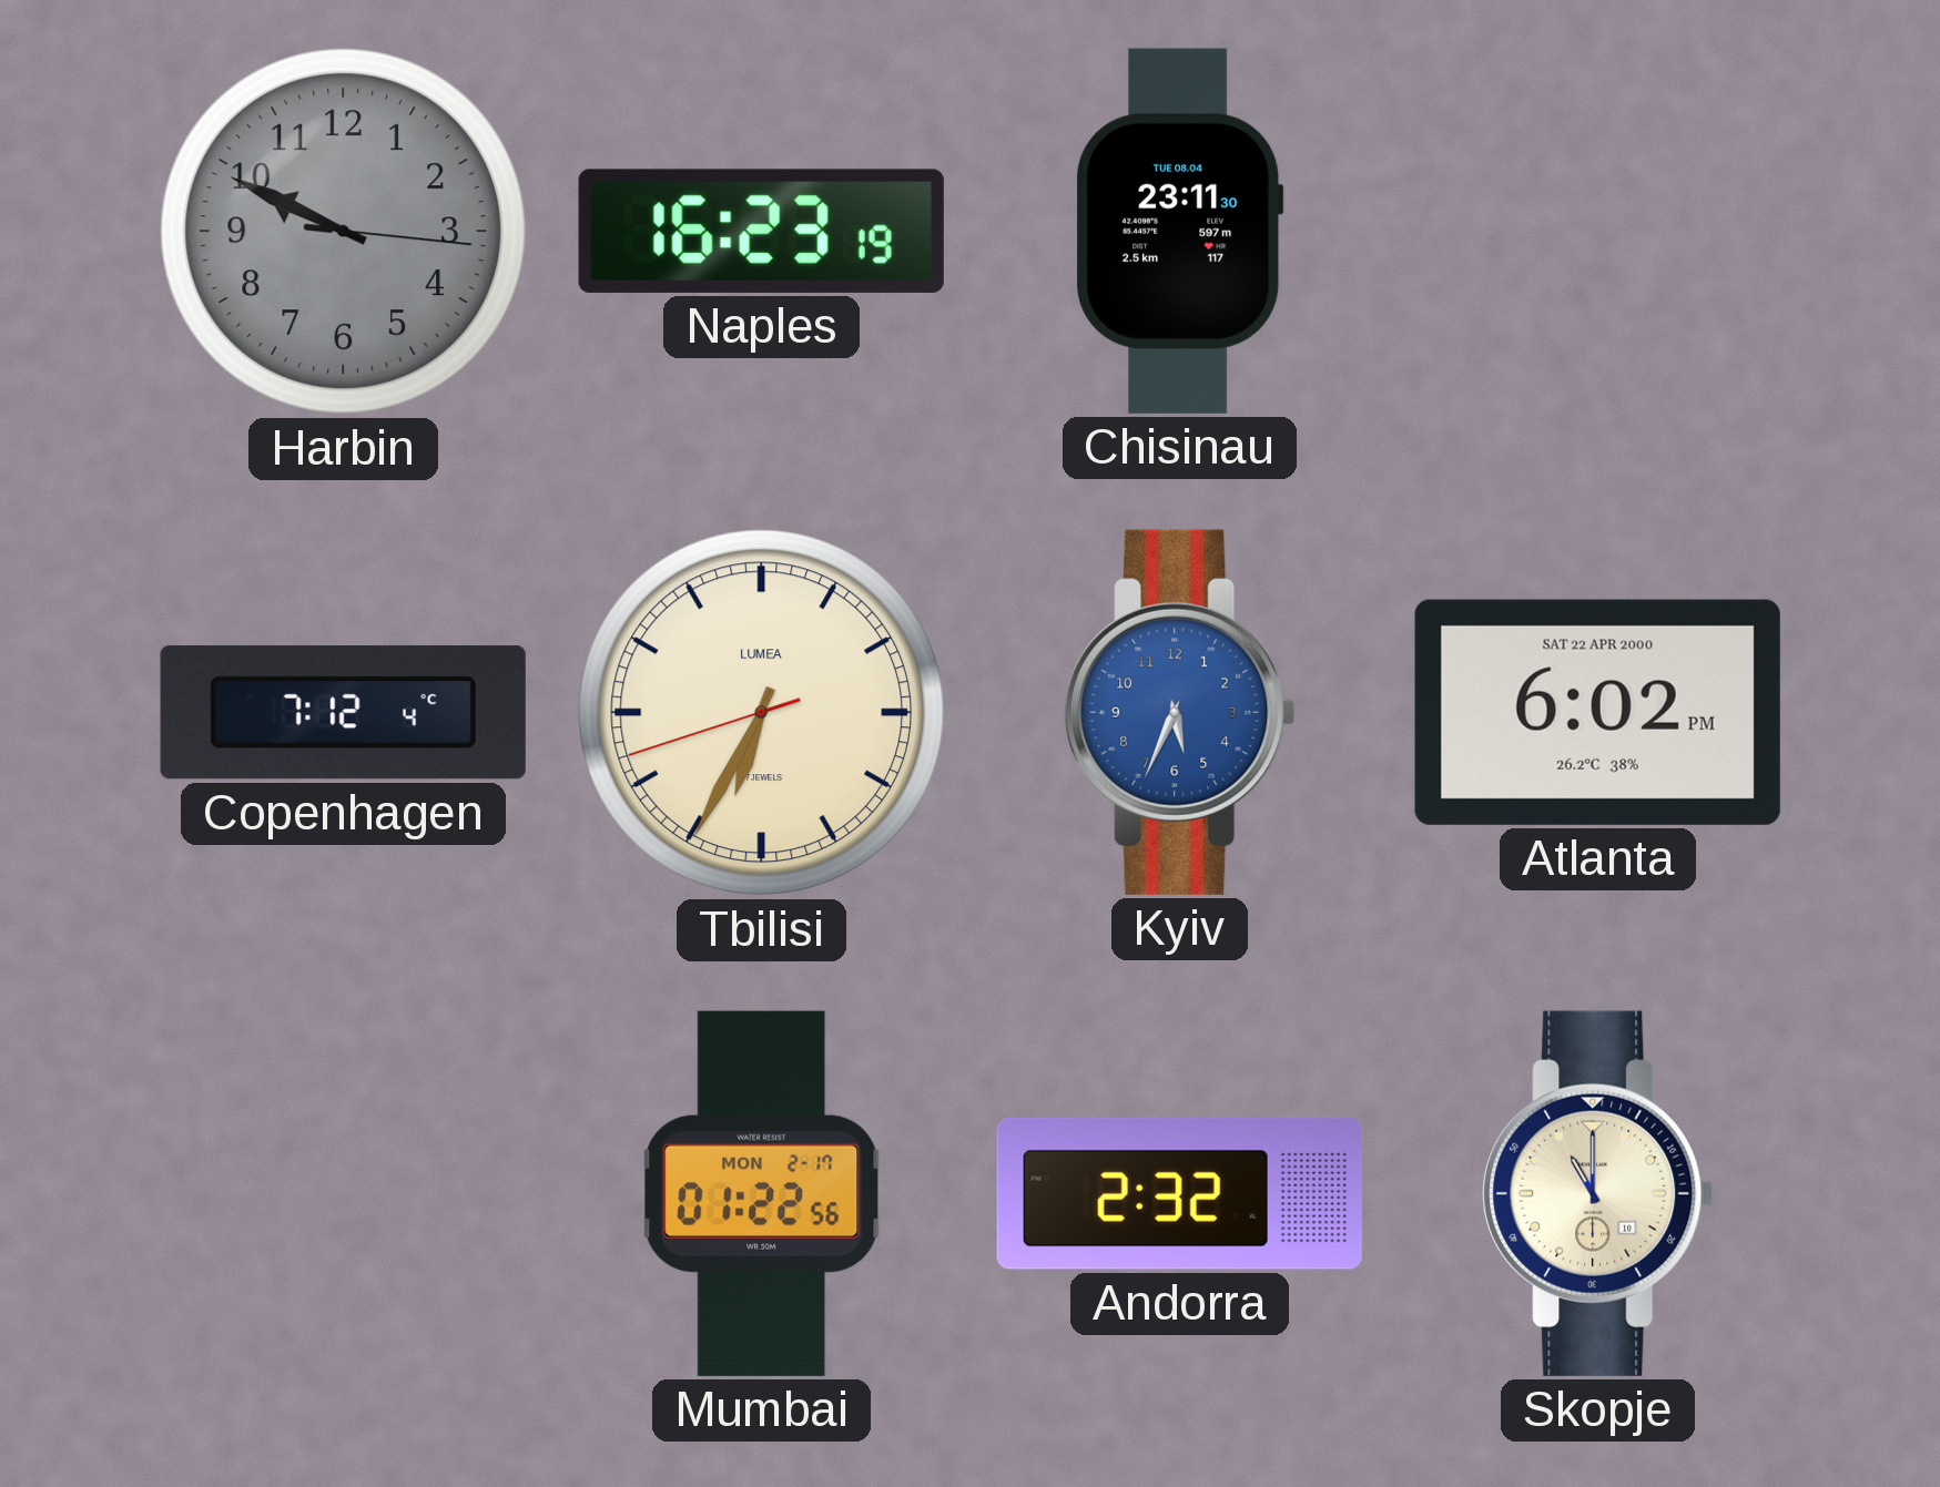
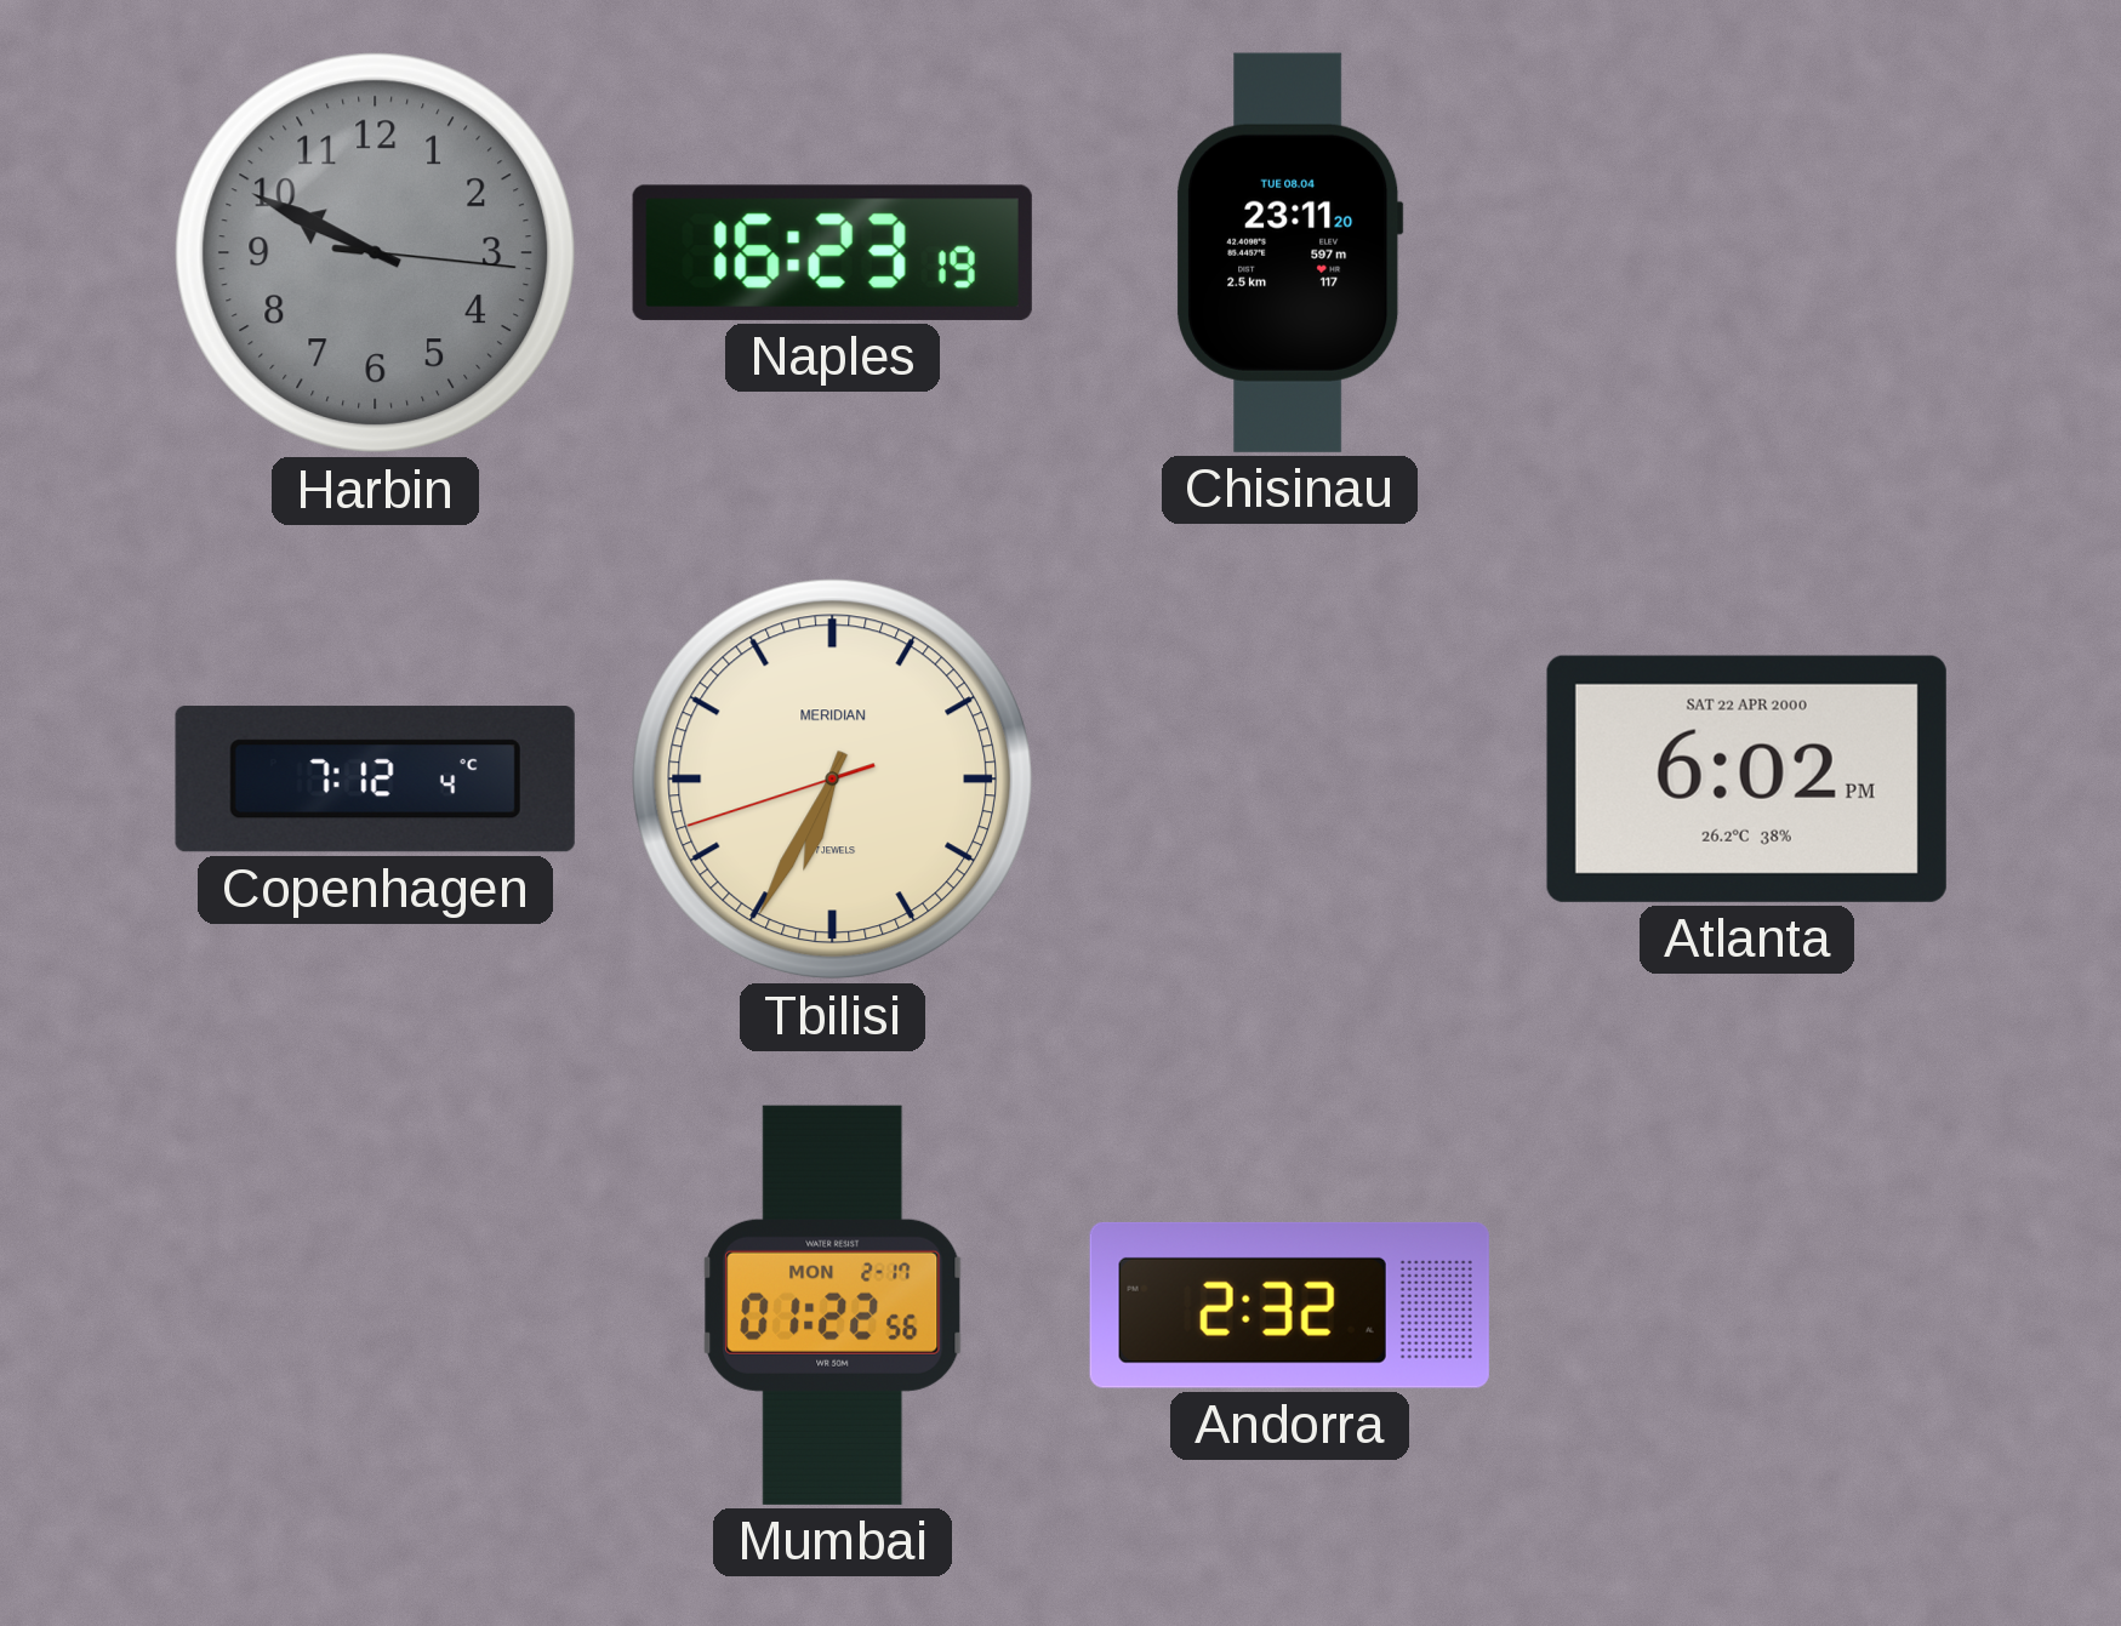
Chisinau: 23:11:30 -> 23:11:20
Tbilisi brand: LUMEA -> MERIDIAN
Kyiv: 5:34 -> none
Skopje: 11:00 -> none
